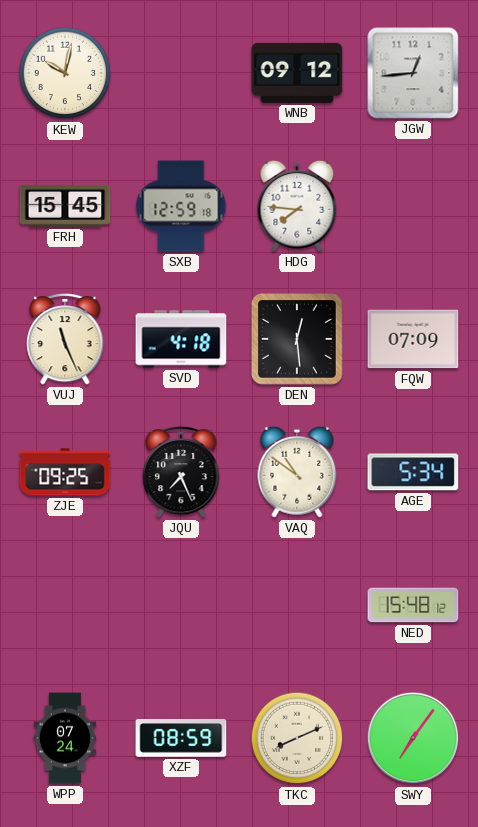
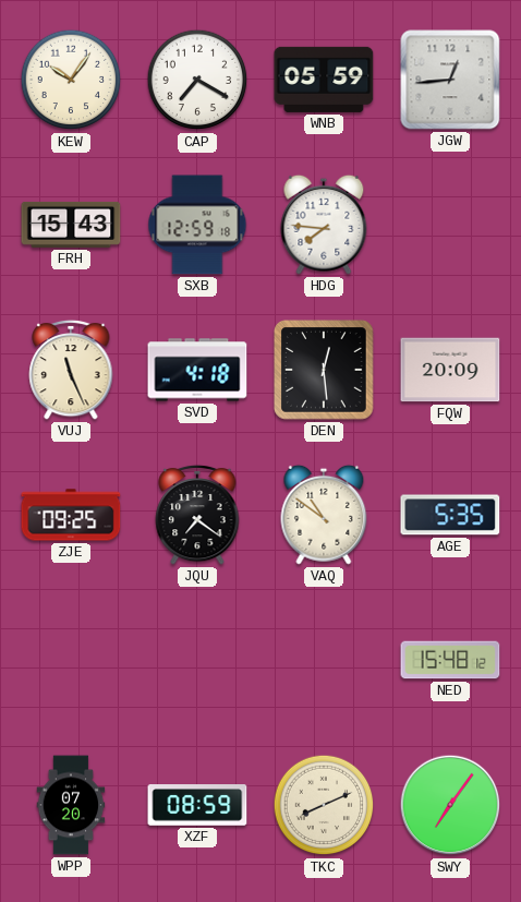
KEW: 10:02 -> 10:06
CAP: none -> 7:20
WNB: 09:12 -> 05:59
FRH: 15:45 -> 15:43
FQW: 07:09 -> 20:09
JQU: 7:26 -> 7:21
AGE: 5:34 -> 5:35
WPP: 07:24 -> 07:20
